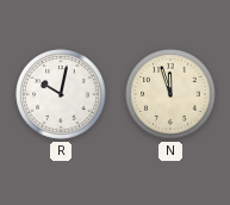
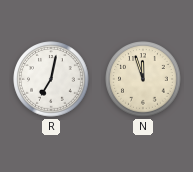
R: 10:02 -> 7:02
